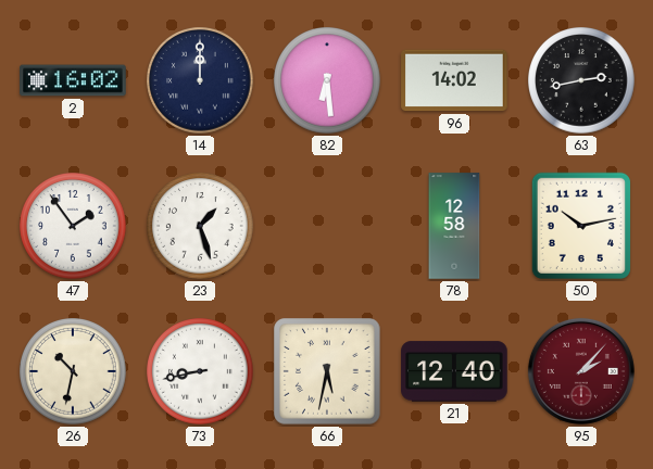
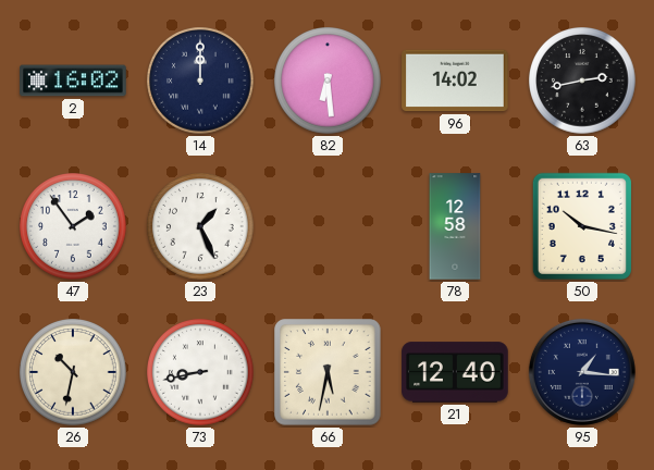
23: 1:27 -> 1:26
50: 10:13 -> 10:17
95: 2:07 -> 1:16
95 dial: burgundy -> navy
